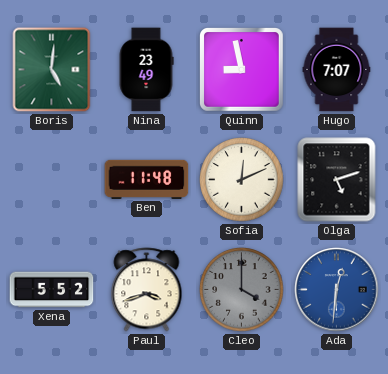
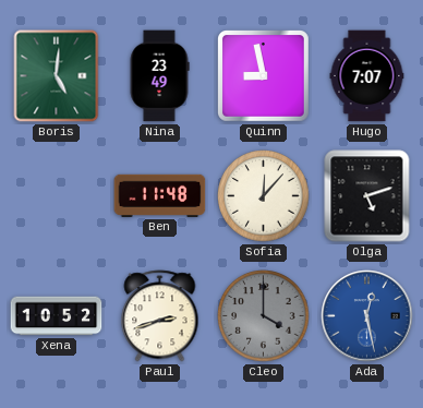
Sofia: 12:11 -> 12:07
Xena: 5:52 -> 10:52
Paul: 3:42 -> 2:42
Ada: 12:31 -> 12:28
